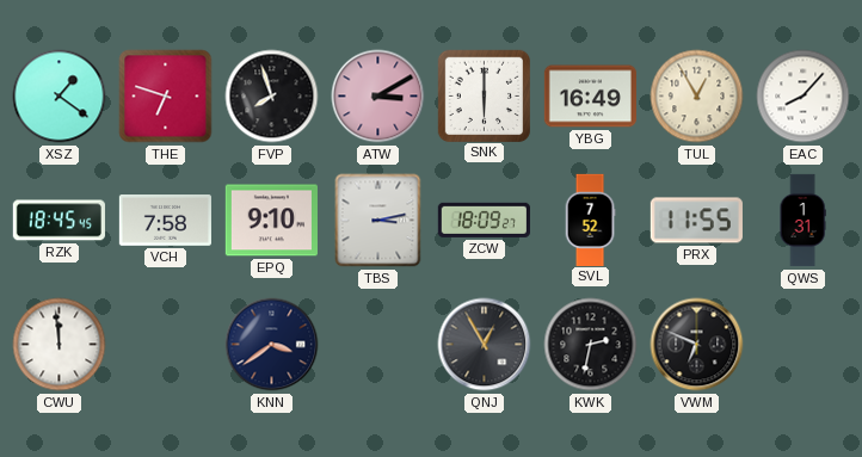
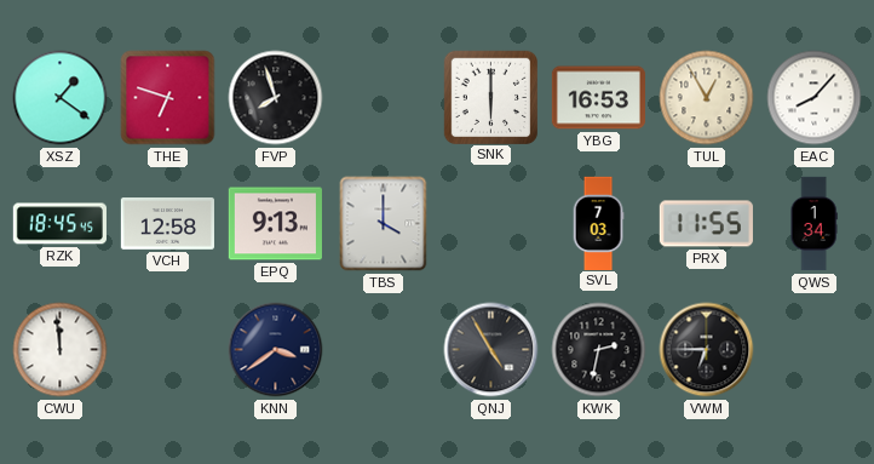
ATW: 3:10 -> none
YBG: 16:49 -> 16:53
VCH: 7:58 -> 12:58
EPQ: 9:10 -> 9:13
TBS: 3:13 -> 4:00
ZCW: 18:09 -> none
SVL: 7:52 -> 7:03
QWS: 1:31 -> 1:34
QNJ: 12:55 -> 4:55
VWM: 6:49 -> 6:45
